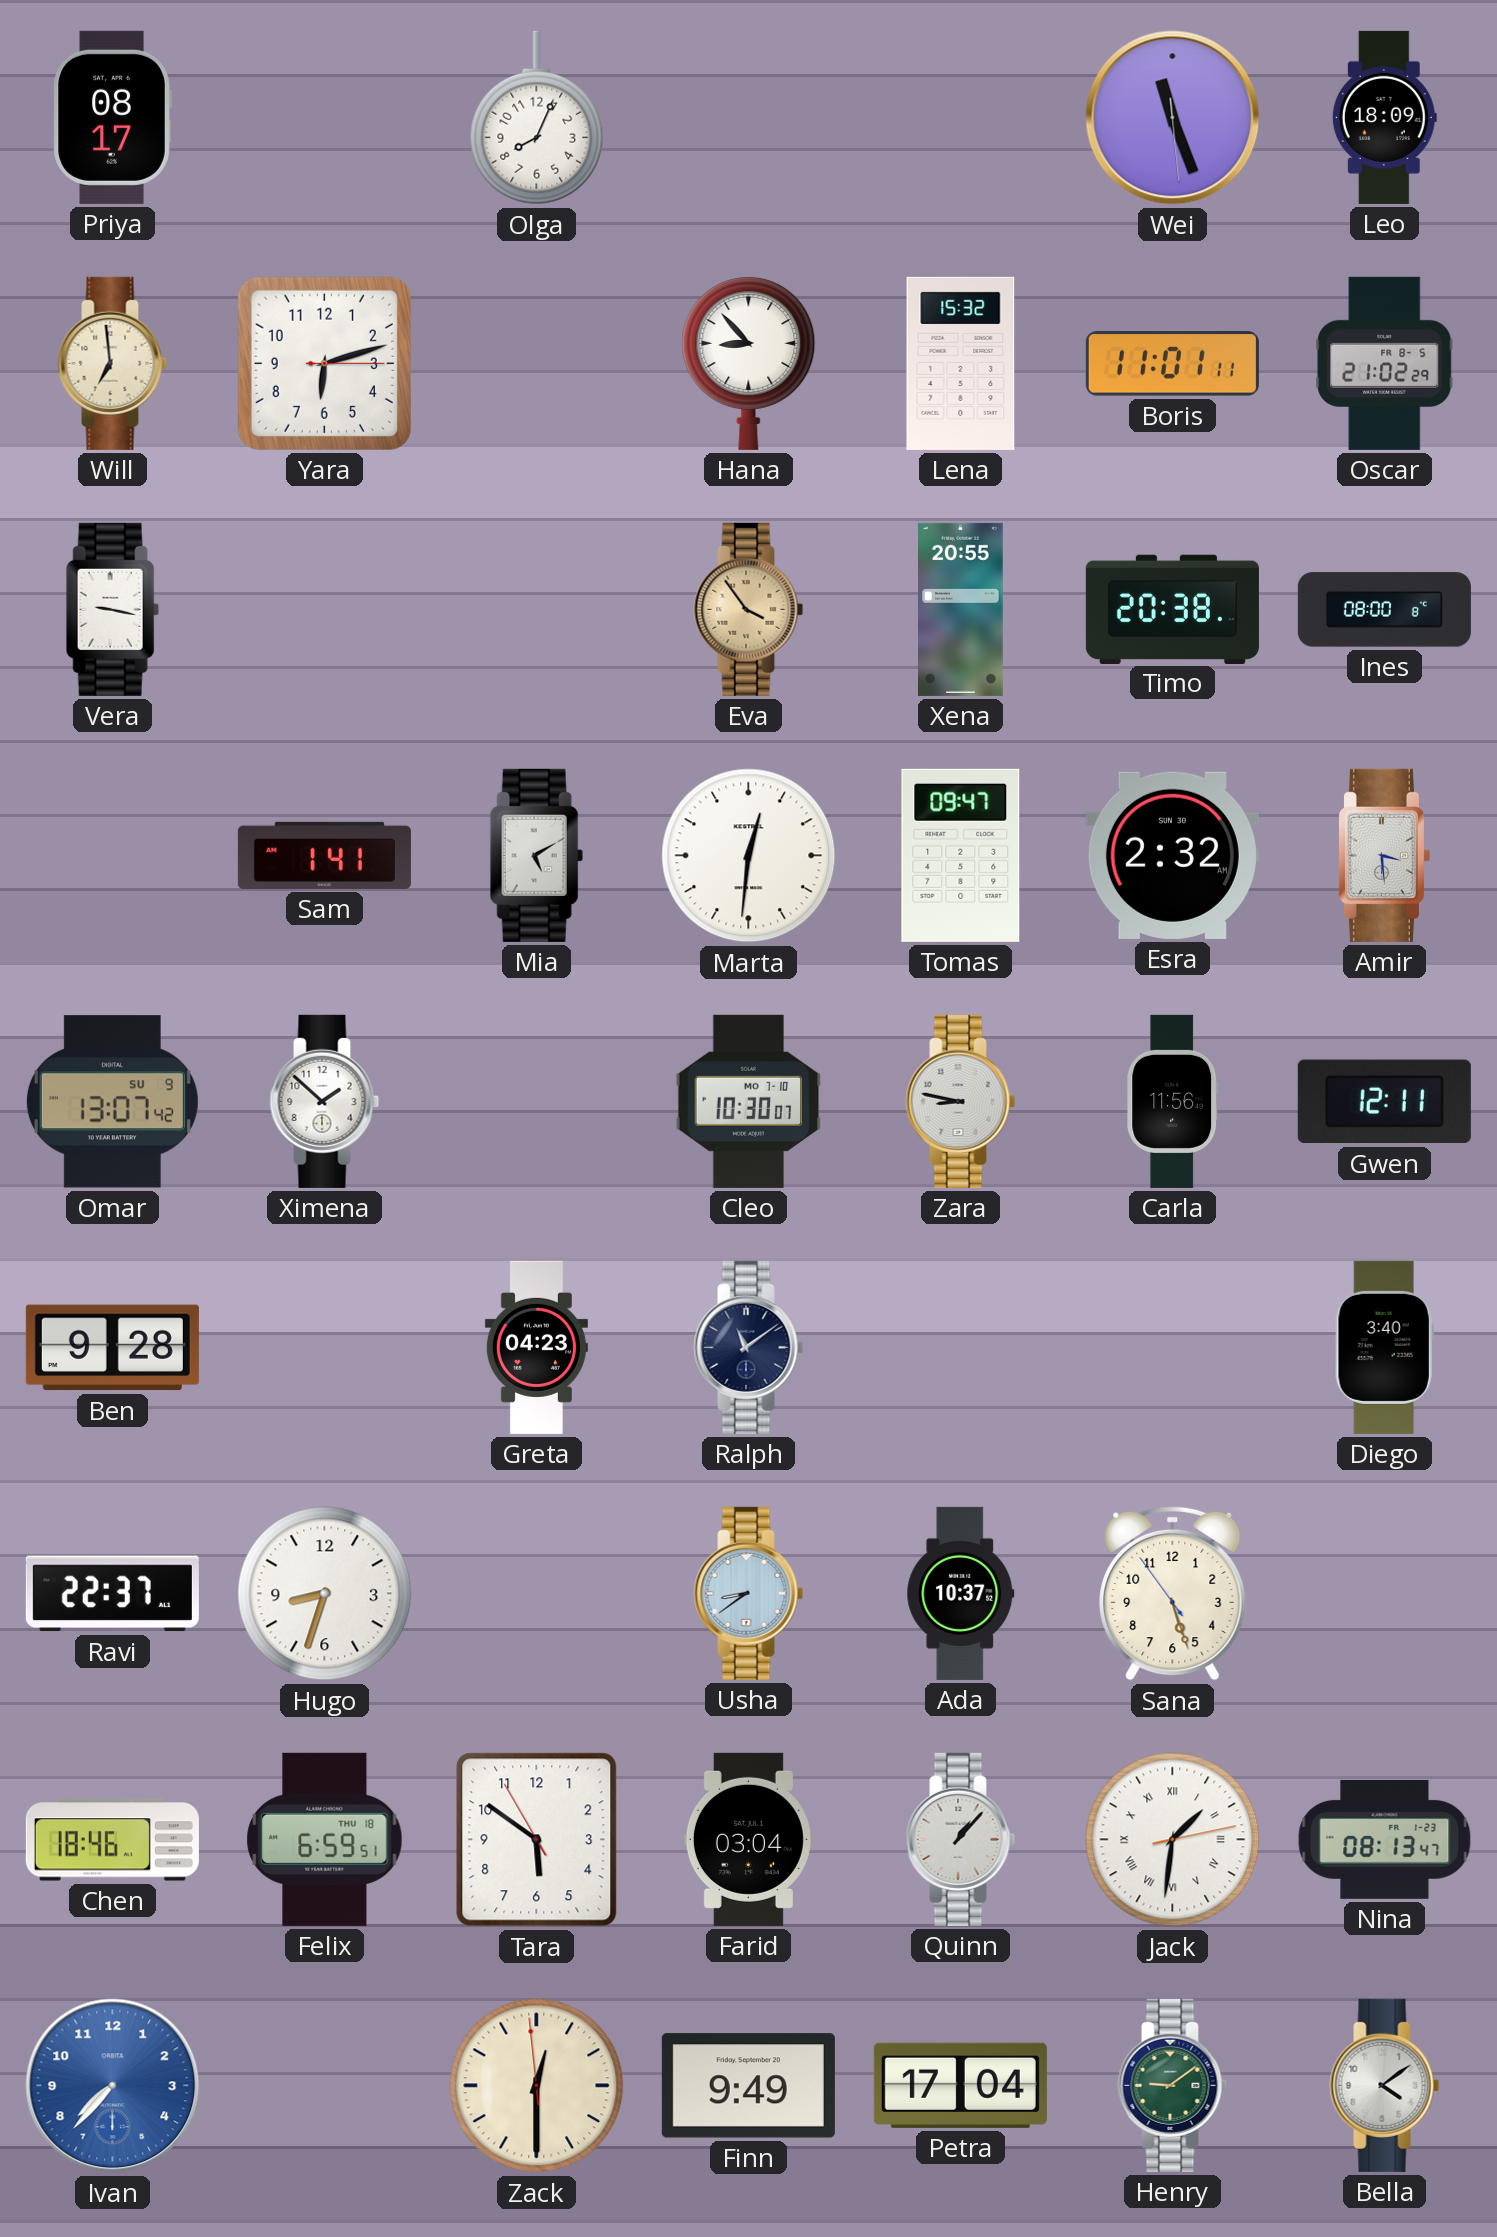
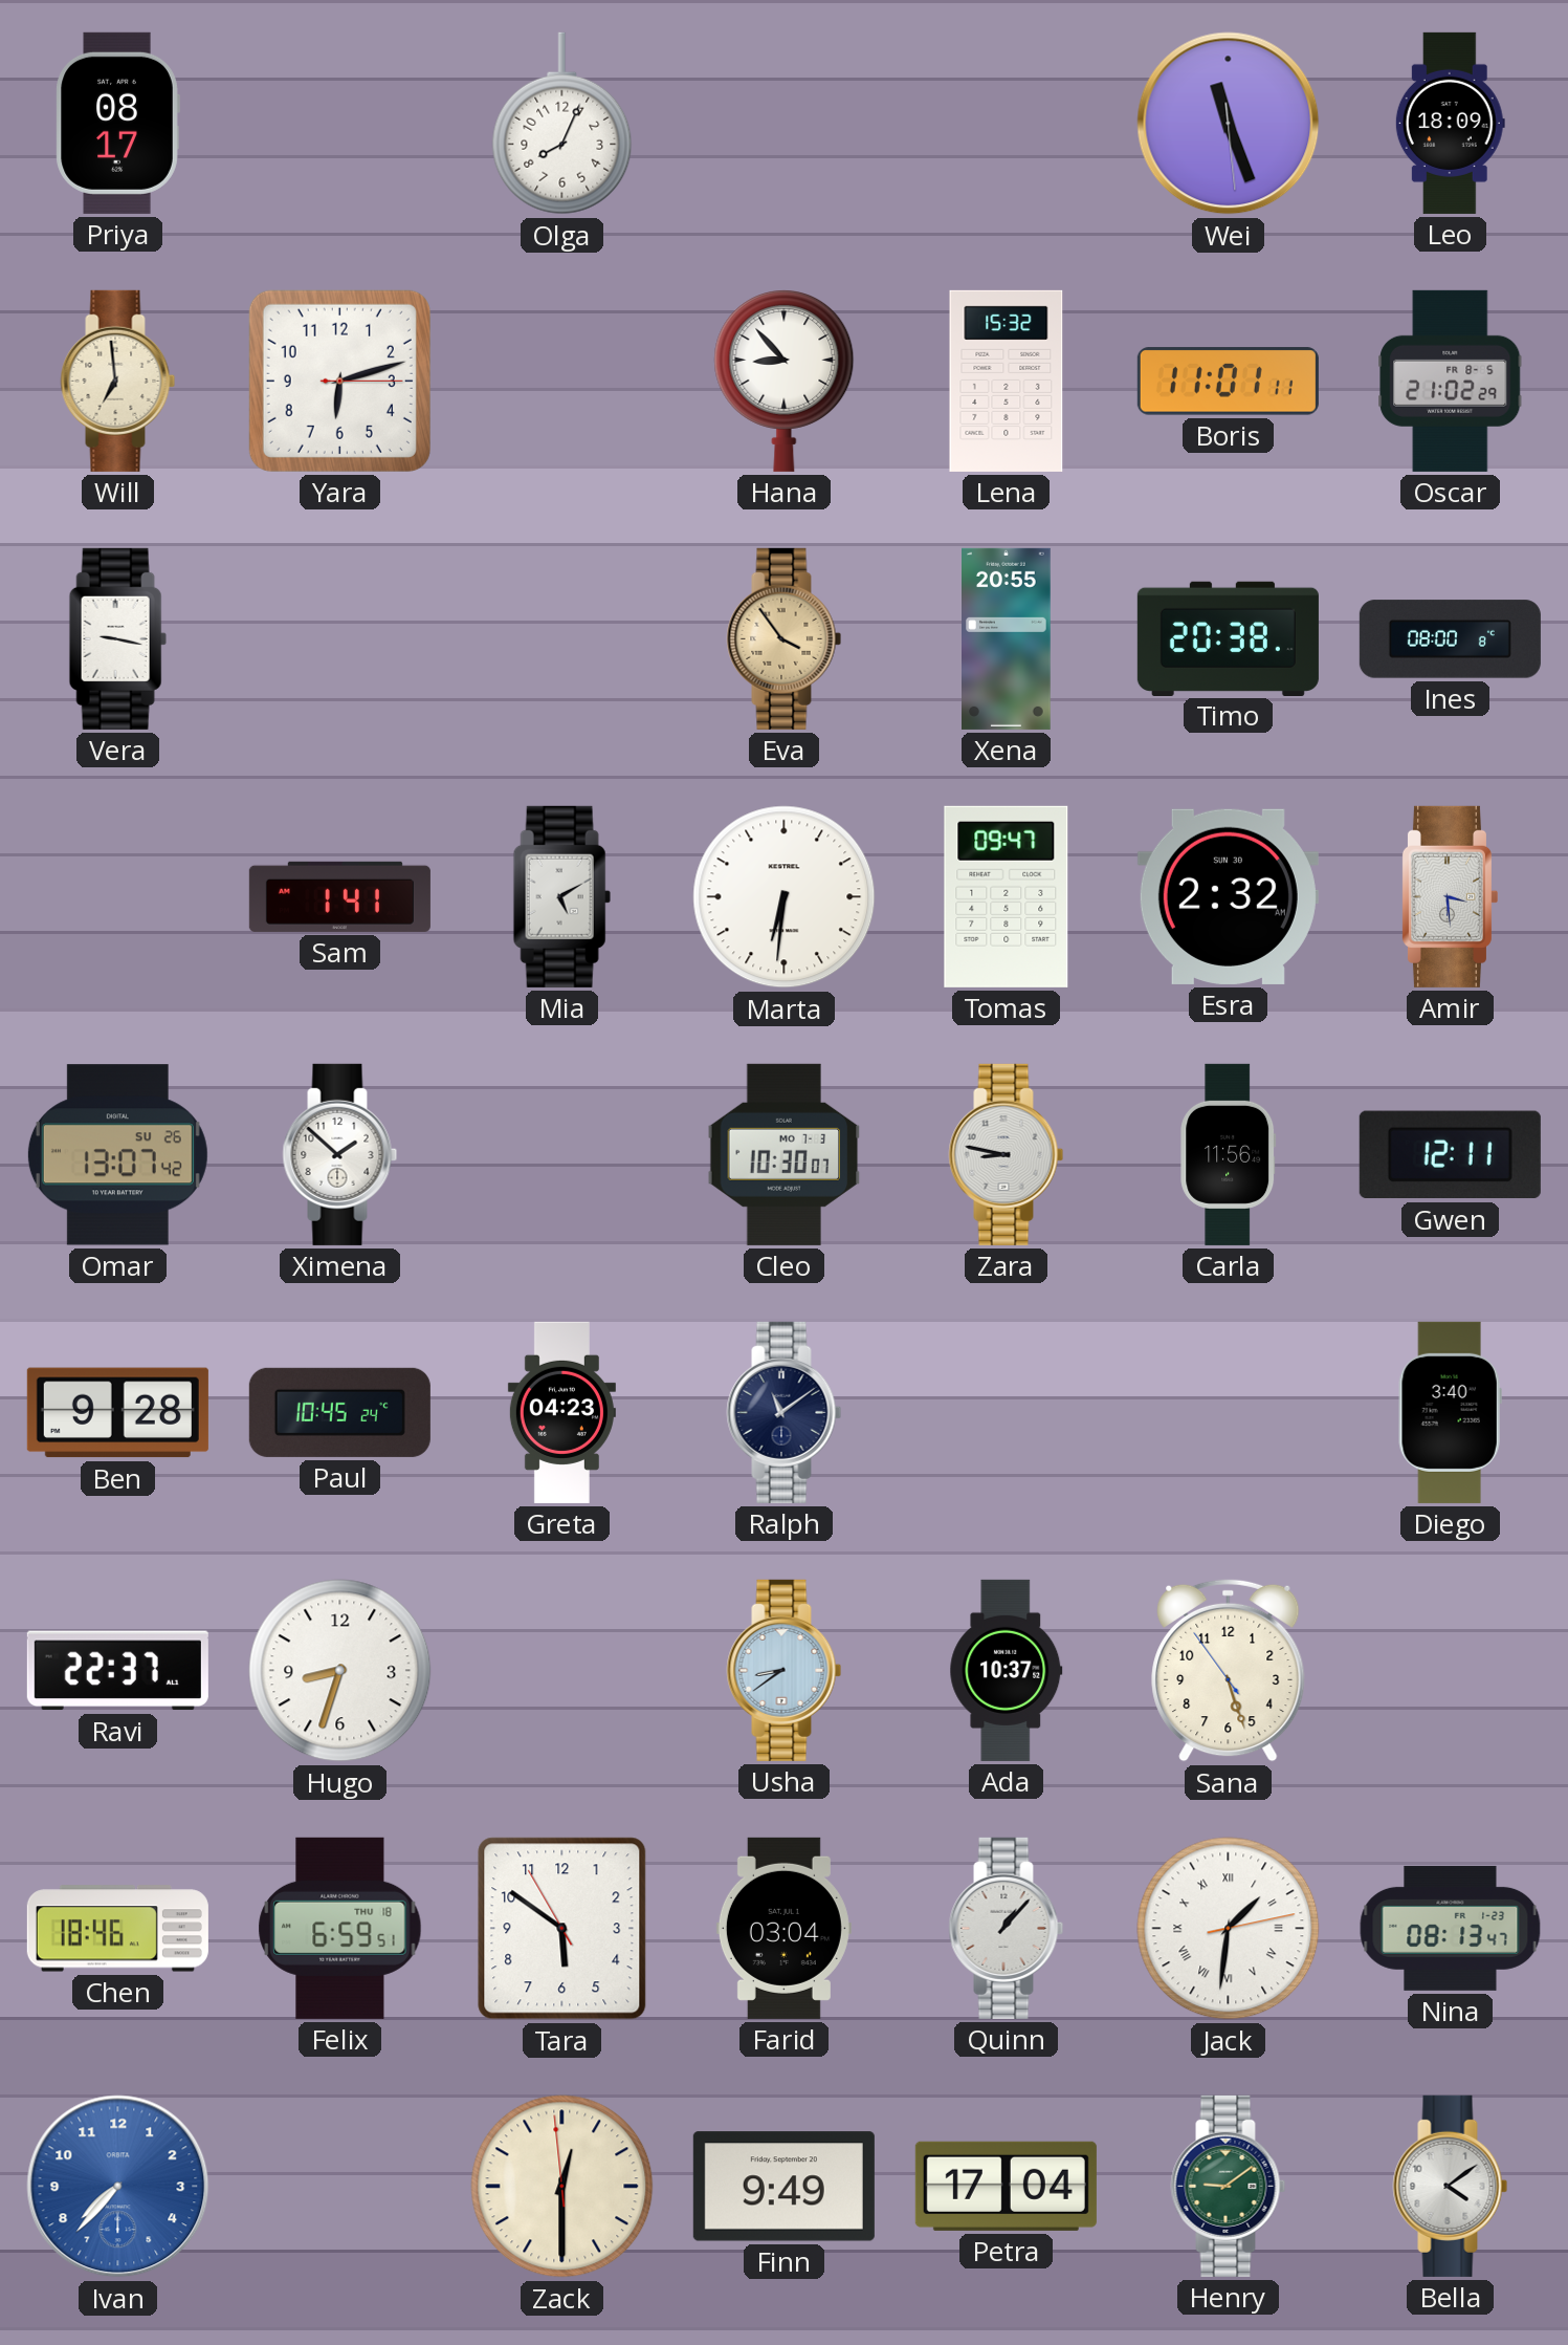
Marta: 12:31 -> 6:31
Omar date: SU 9 -> SU 26
Cleo date: MO 7-10 -> MO 7-3
Paul: none -> 10:45
